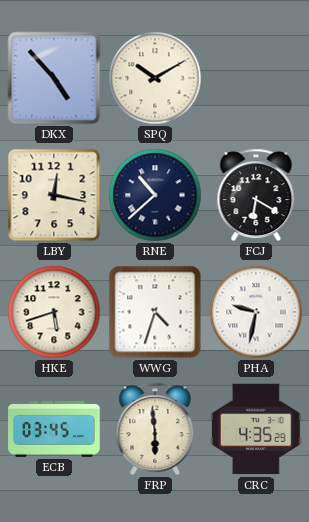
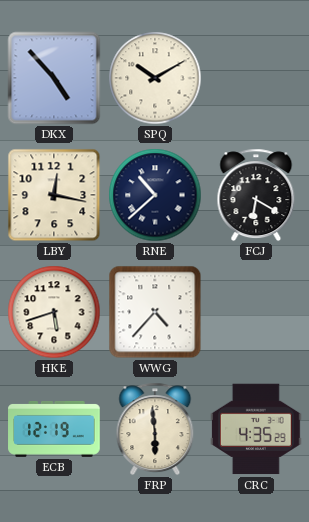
WWG: 4:33 -> 4:37
PHA: 9:32 -> none
ECB: 03:45 -> 12:19
